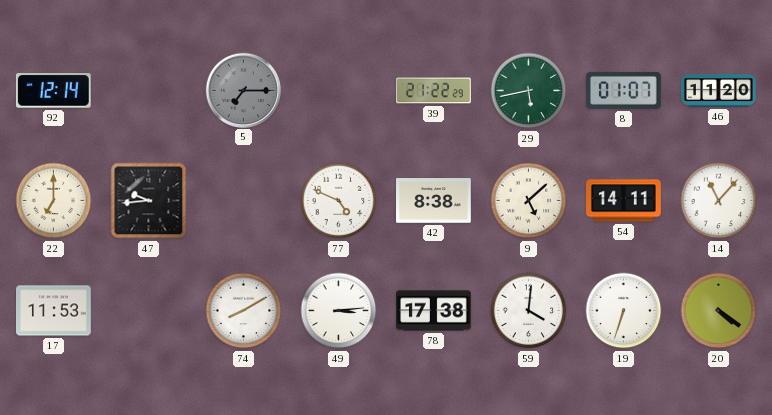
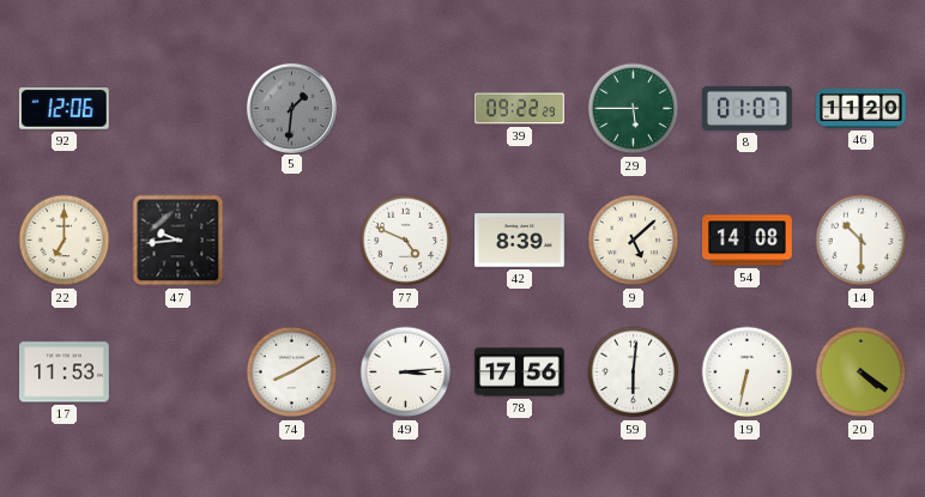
92: 12:14 -> 12:06
5: 7:15 -> 1:31
39: 21:22 -> 09:22
29: 5:43 -> 5:45
42: 8:38 -> 8:39
54: 14:11 -> 14:08
14: 11:07 -> 10:30
78: 17:38 -> 17:56
59: 4:01 -> 6:01
19: 6:33 -> 6:32
